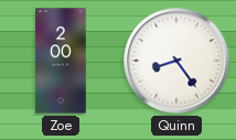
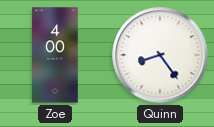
Zoe: 2:00 -> 4:00
